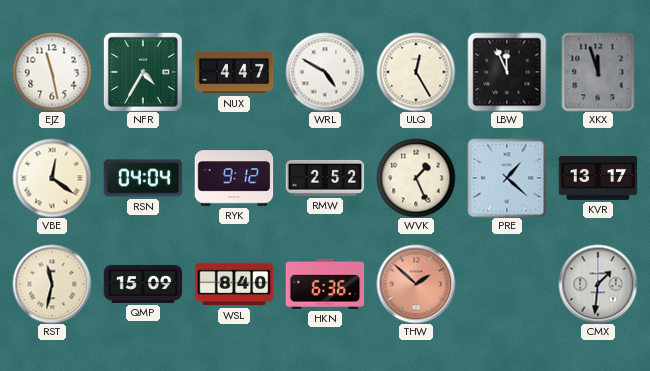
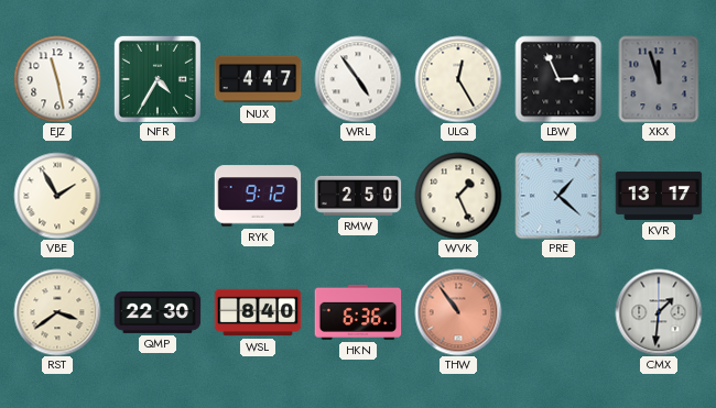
WRL: 4:50 -> 4:54
LBW: 11:56 -> 2:56
VBE: 12:21 -> 1:55
RSN: 04:04 -> none
RMW: 2:52 -> 2:50
RST: 11:32 -> 3:39
QMP: 15:09 -> 22:30
THW: 1:52 -> 10:54
